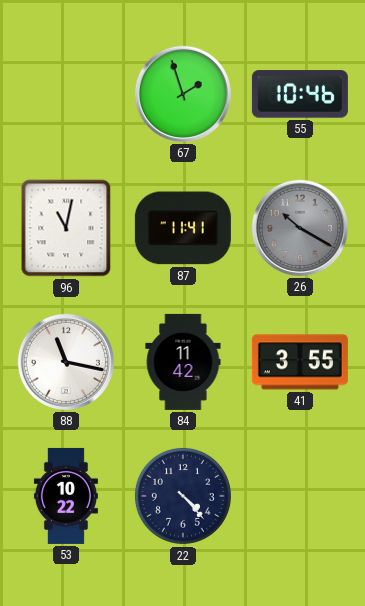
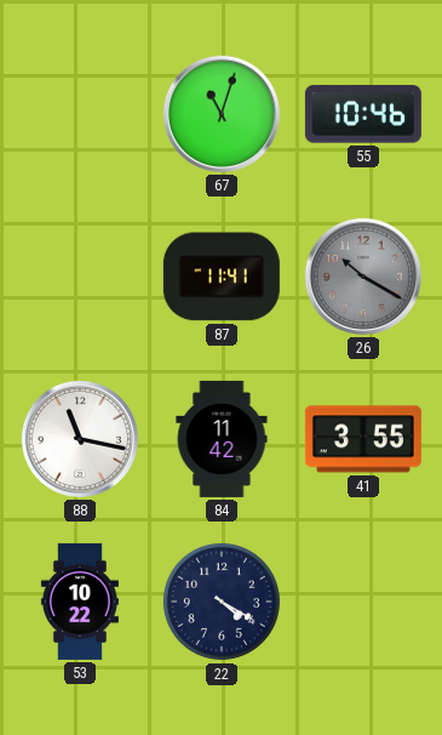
67: 1:57 -> 11:03
96: 11:02 -> none
22: 4:23 -> 4:20
